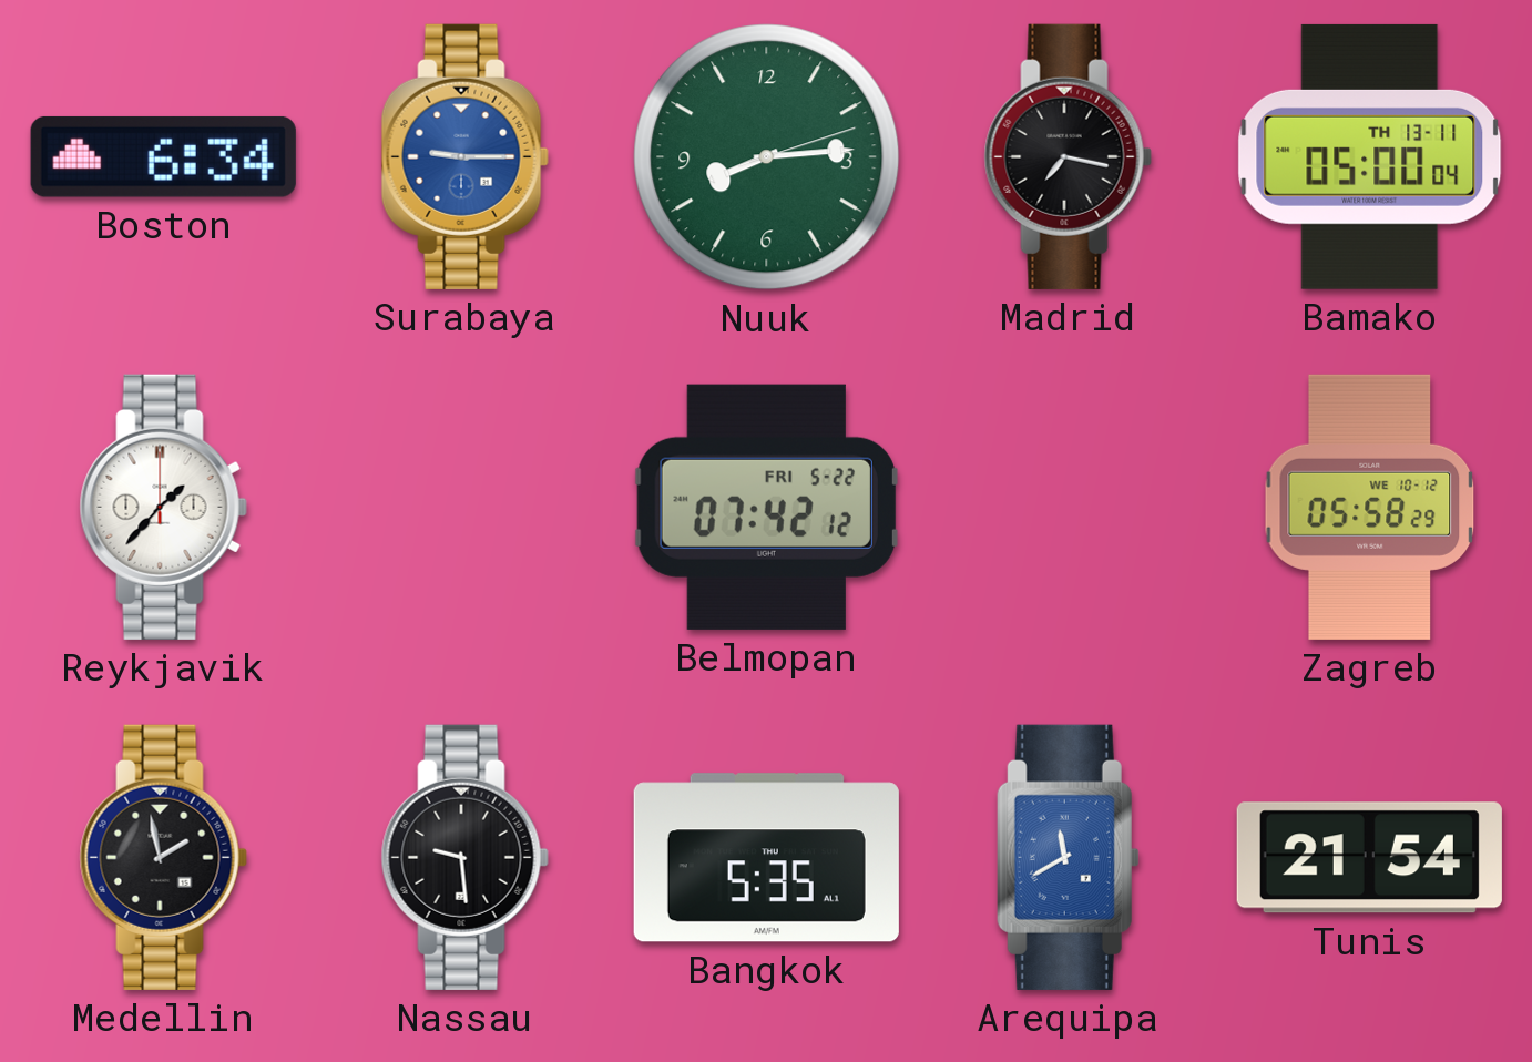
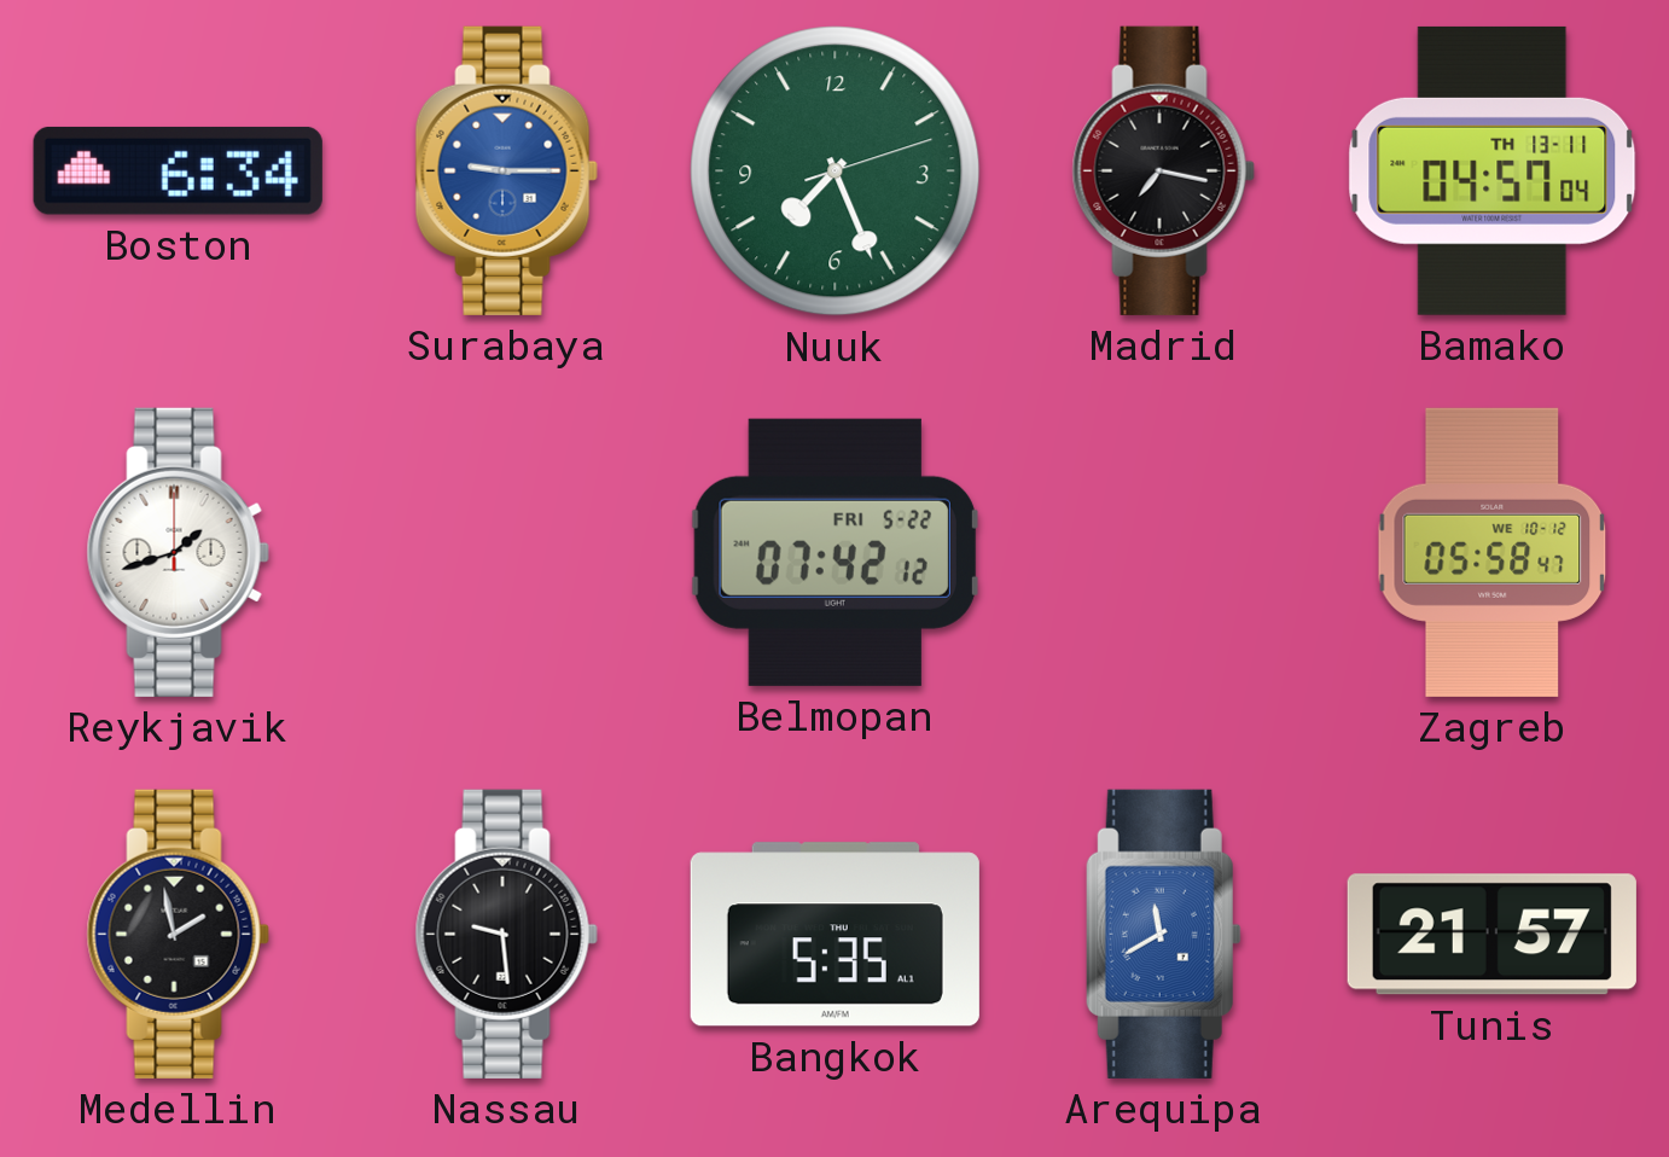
Nuuk: 8:14 -> 7:26
Bamako: 05:00 -> 04:57
Reykjavik: 1:37 -> 1:42
Zagreb: 05:58:29 -> 05:58:47
Tunis: 21:54 -> 21:57
